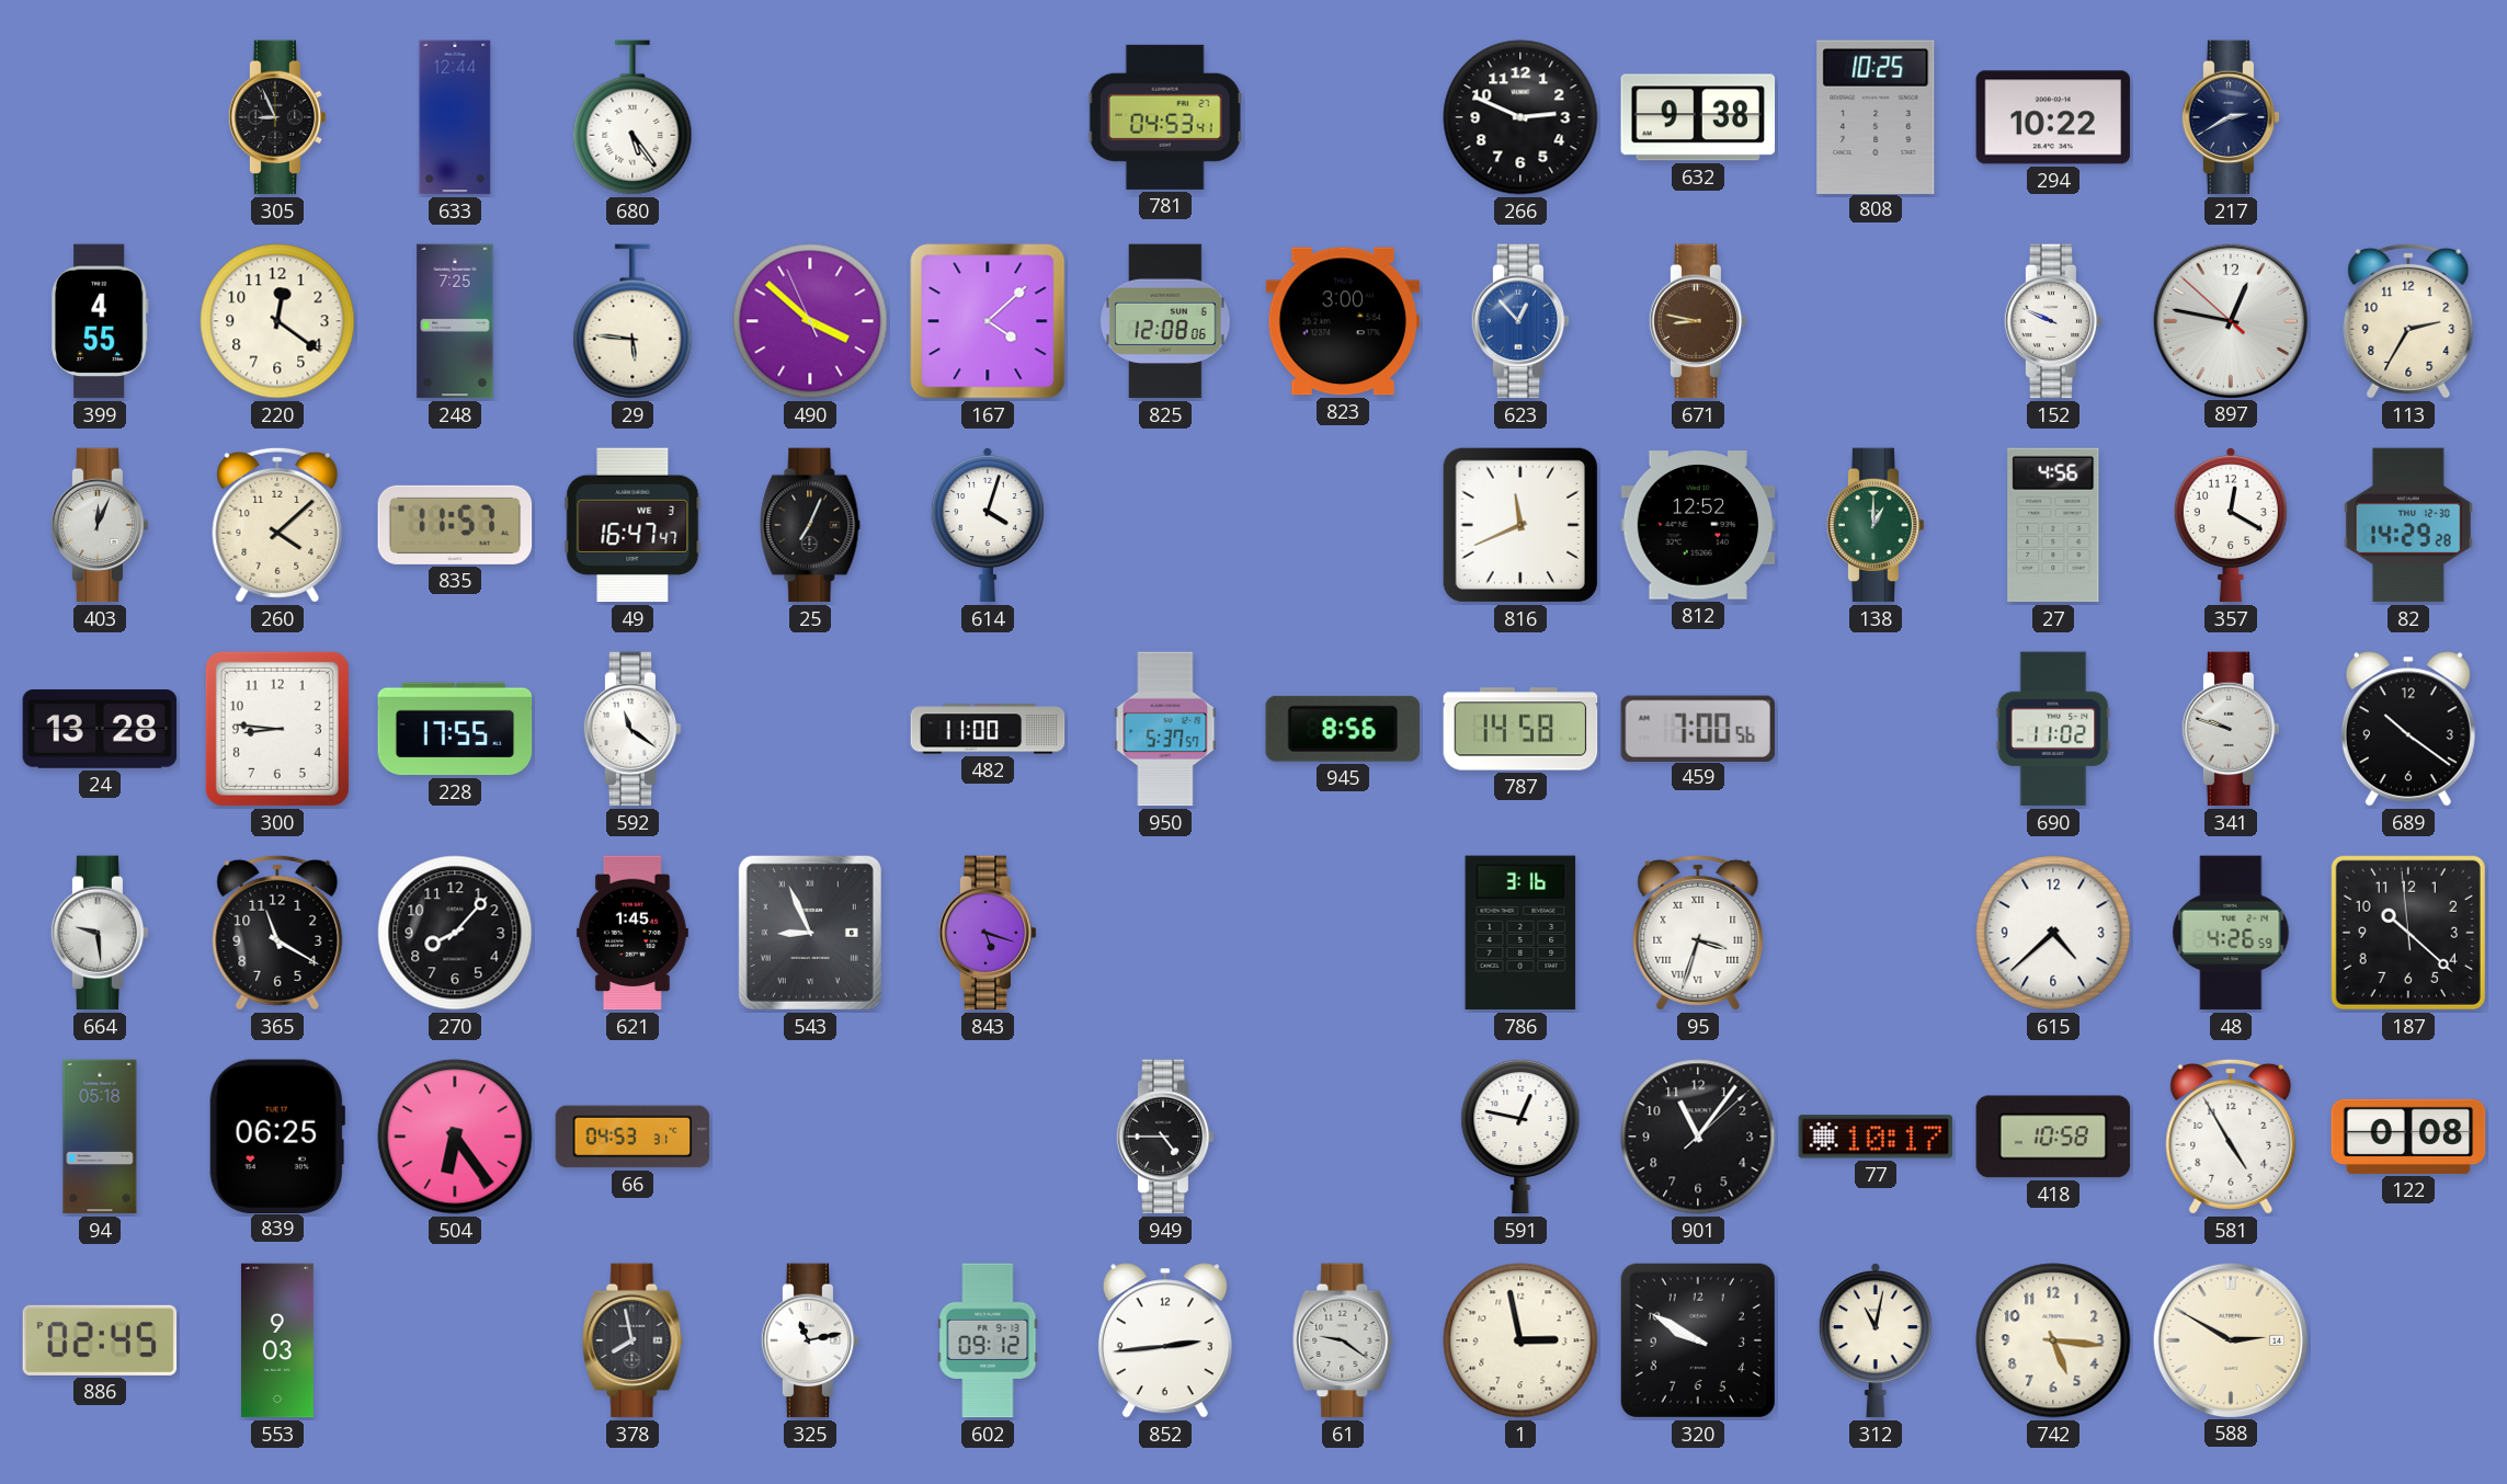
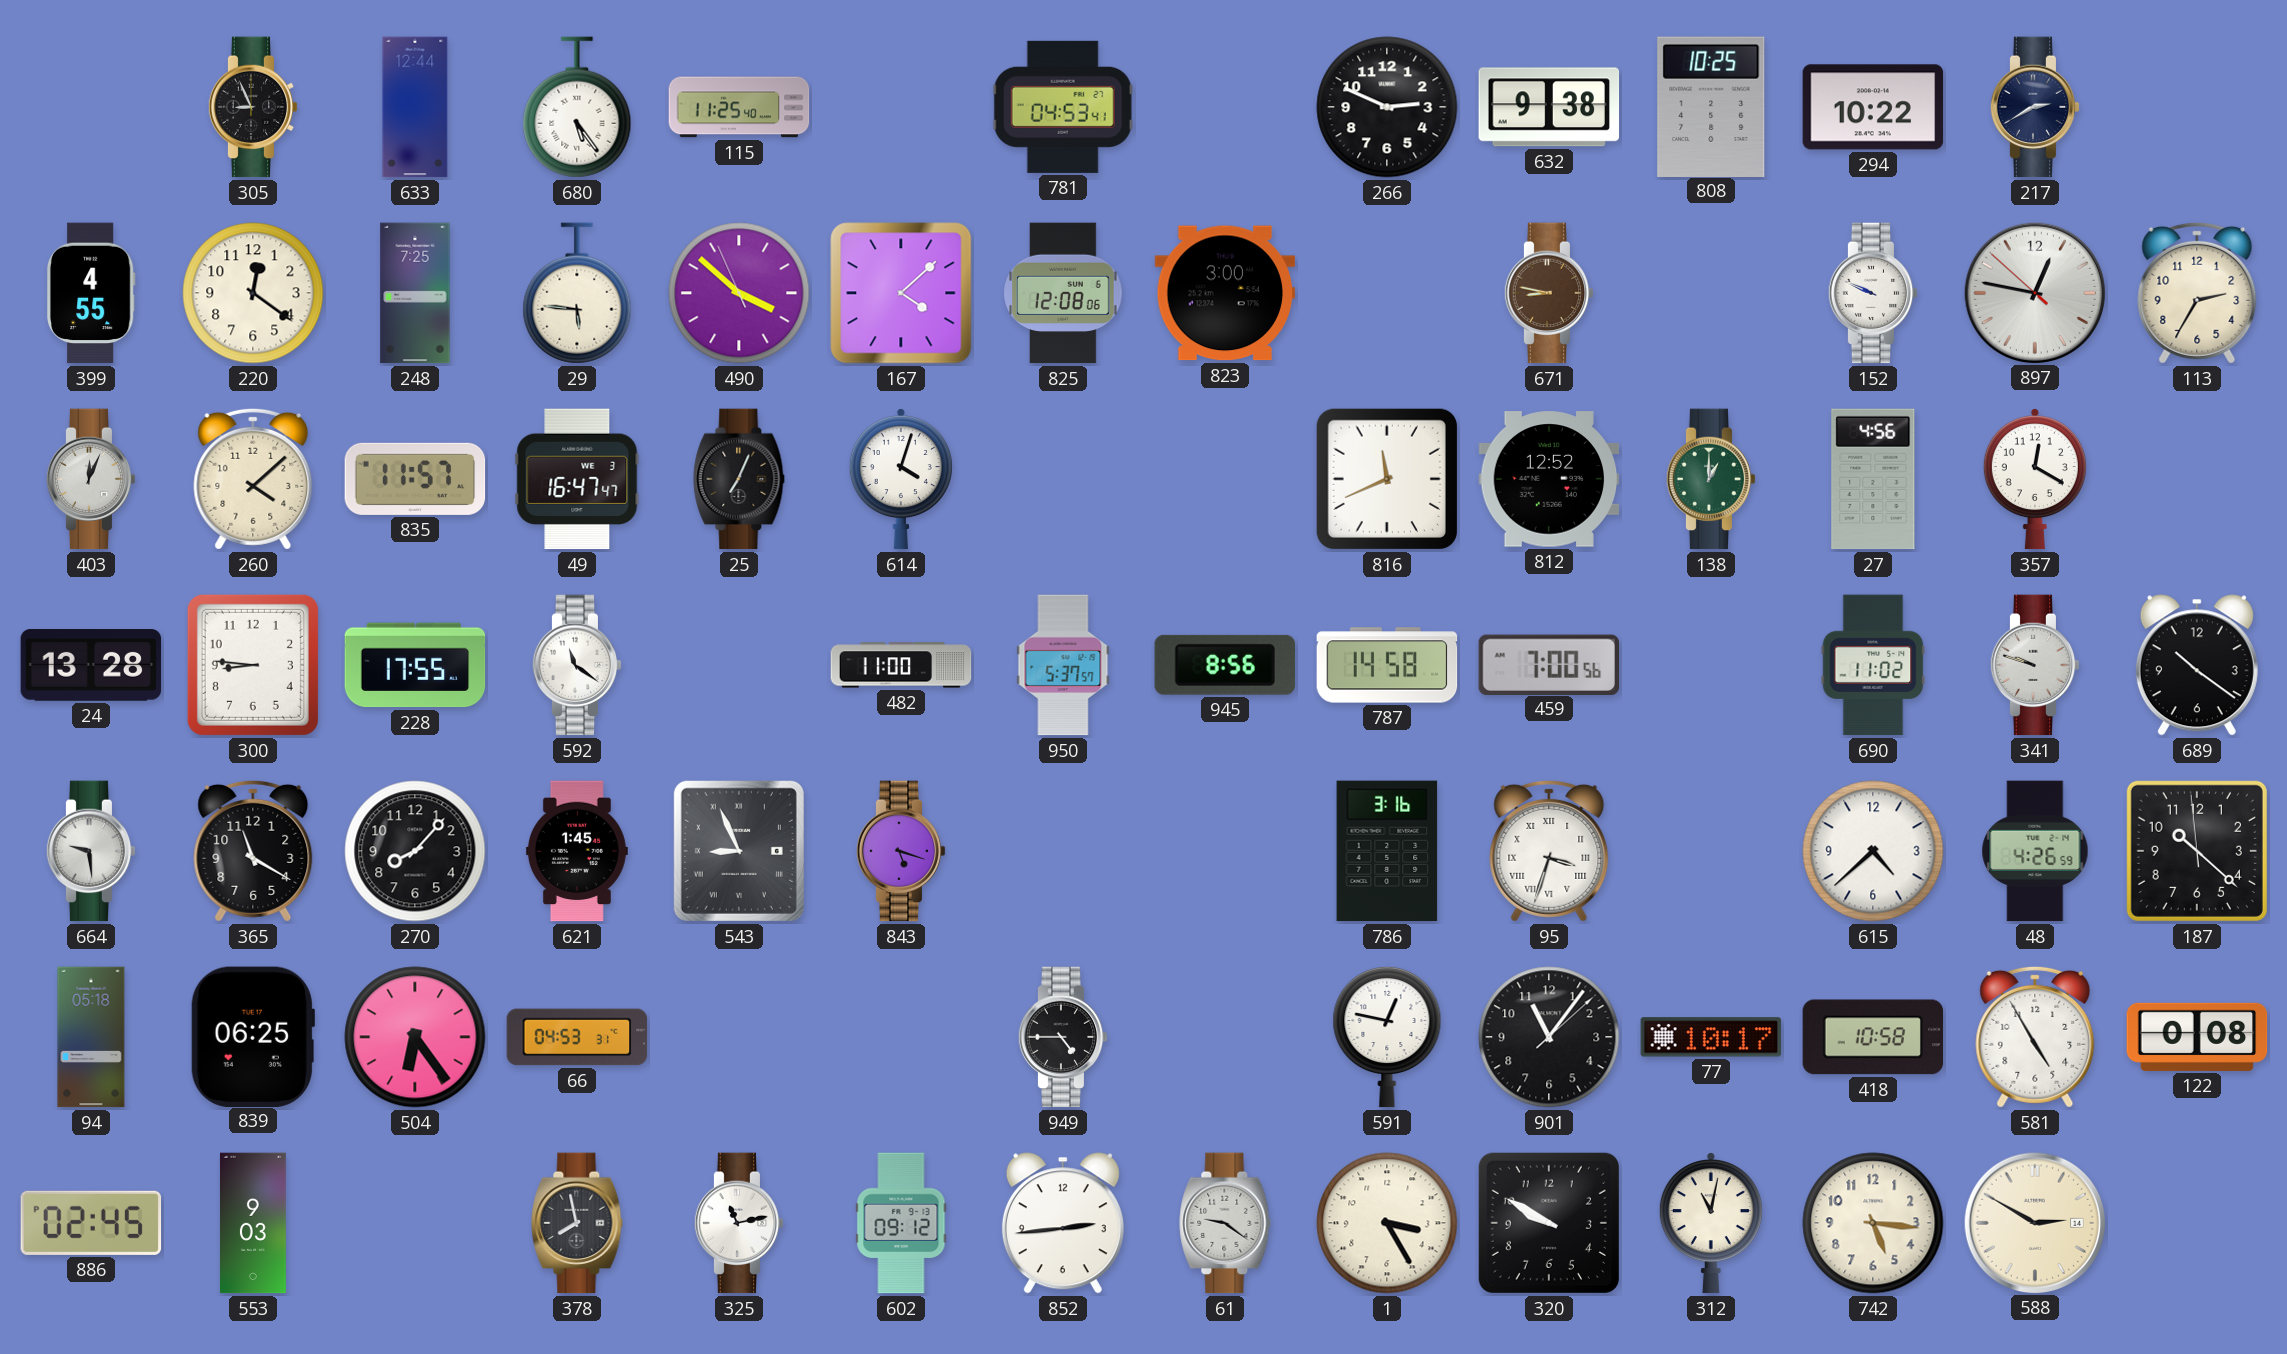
115: none -> 11:25
623: 12:53 -> none
82: 14:29 -> none
1: 2:58 -> 3:25
